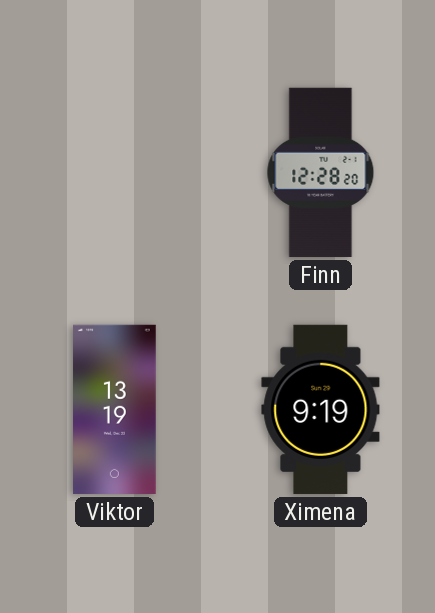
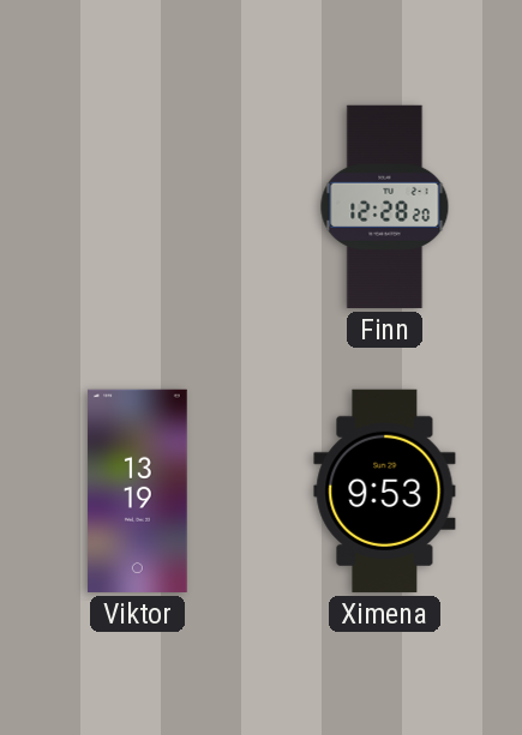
Ximena: 9:19 -> 9:53
